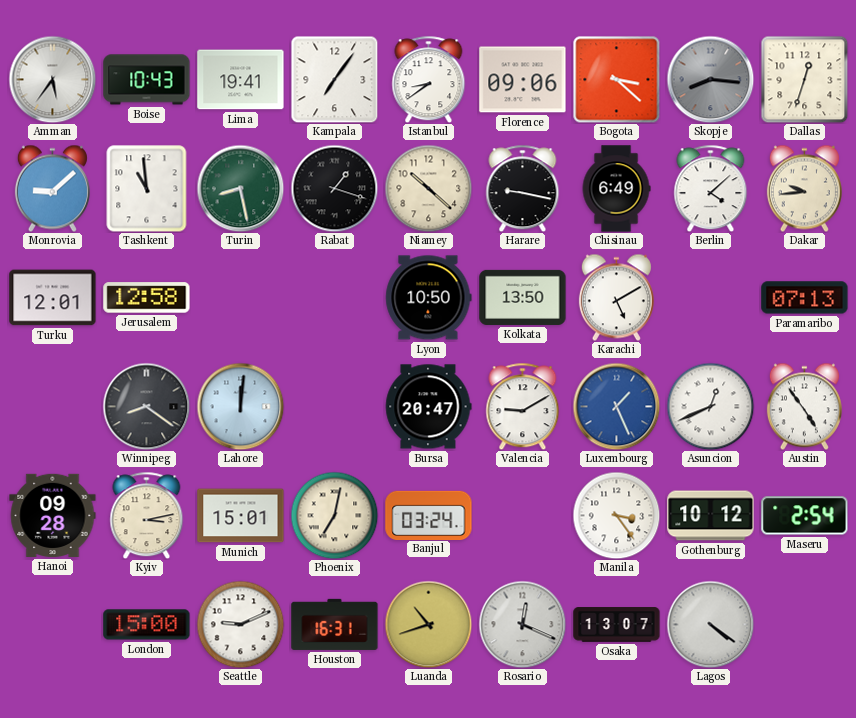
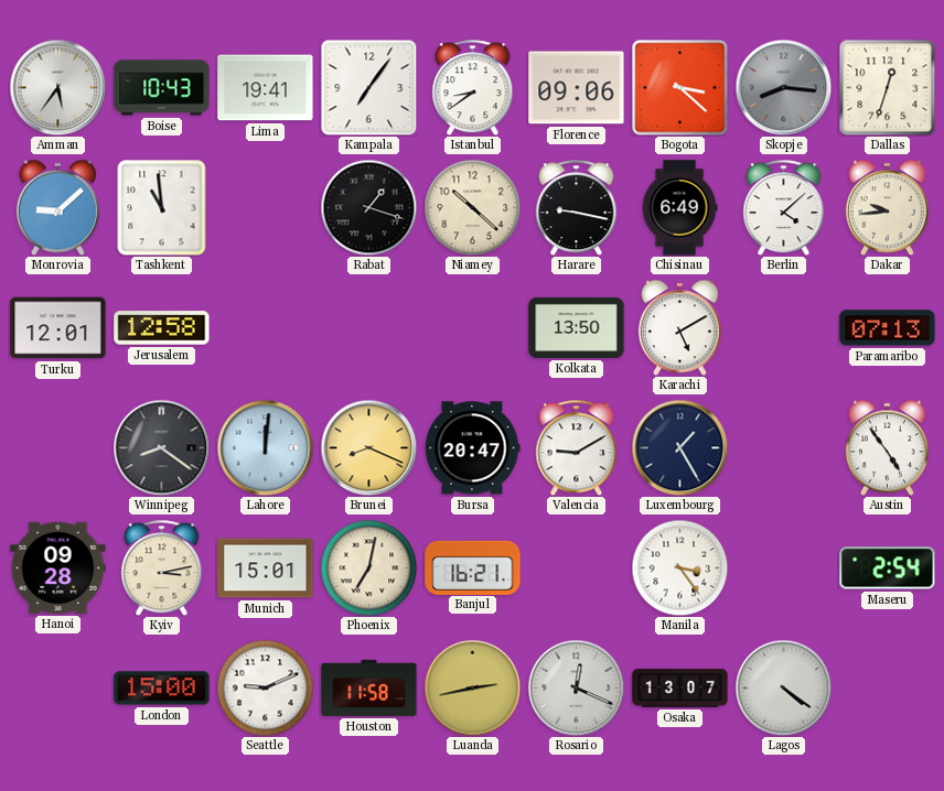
Turin: 8:28 -> none
Lyon: 10:50 -> none
Brunei: none -> 8:19
Luxembourg: 1:26 -> 1:25
Luxembourg dial: blue -> navy
Asuncion: 12:41 -> none
Banjul: 03:24 -> 16:21
Gothenburg: 10:12 -> none
Houston: 16:31 -> 11:58
Luanda: 10:42 -> 2:43
